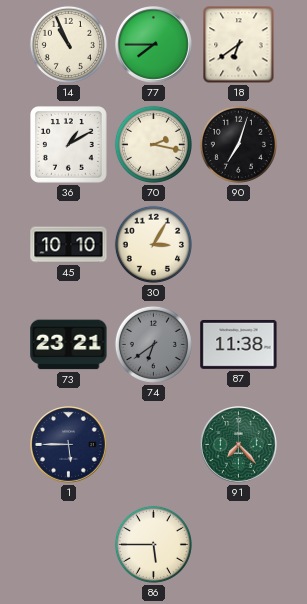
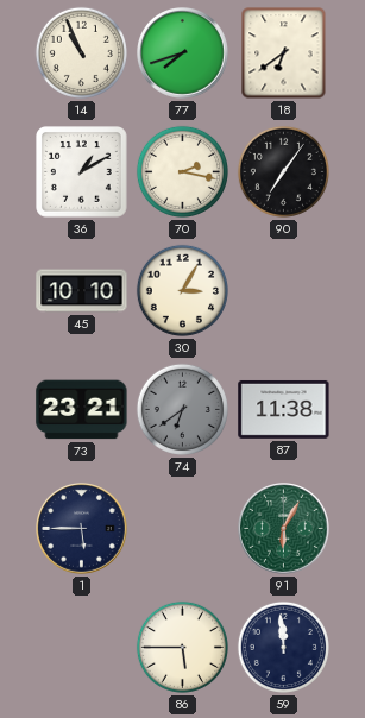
77: 7:45 -> 7:42
90: 7:03 -> 7:06
91: 7:23 -> 6:05
59: none -> 11:59
